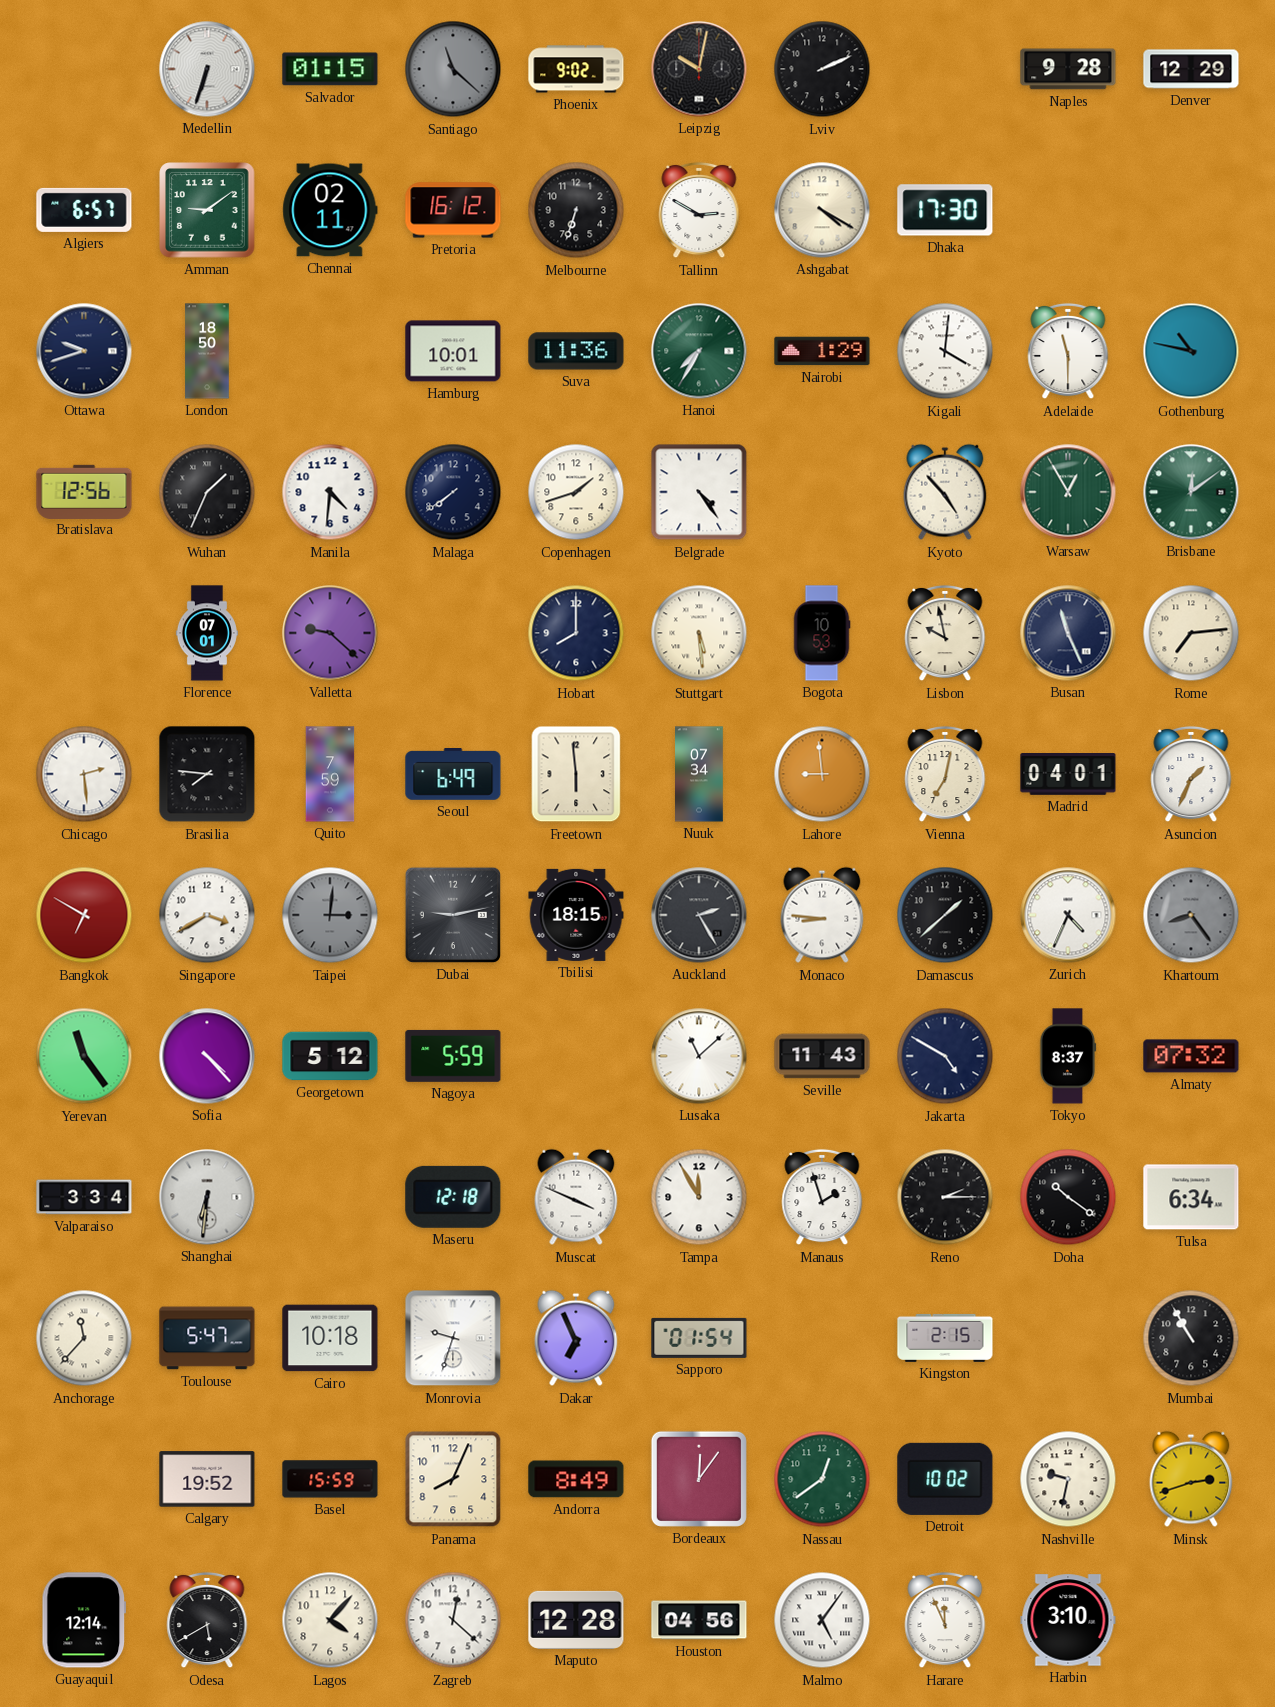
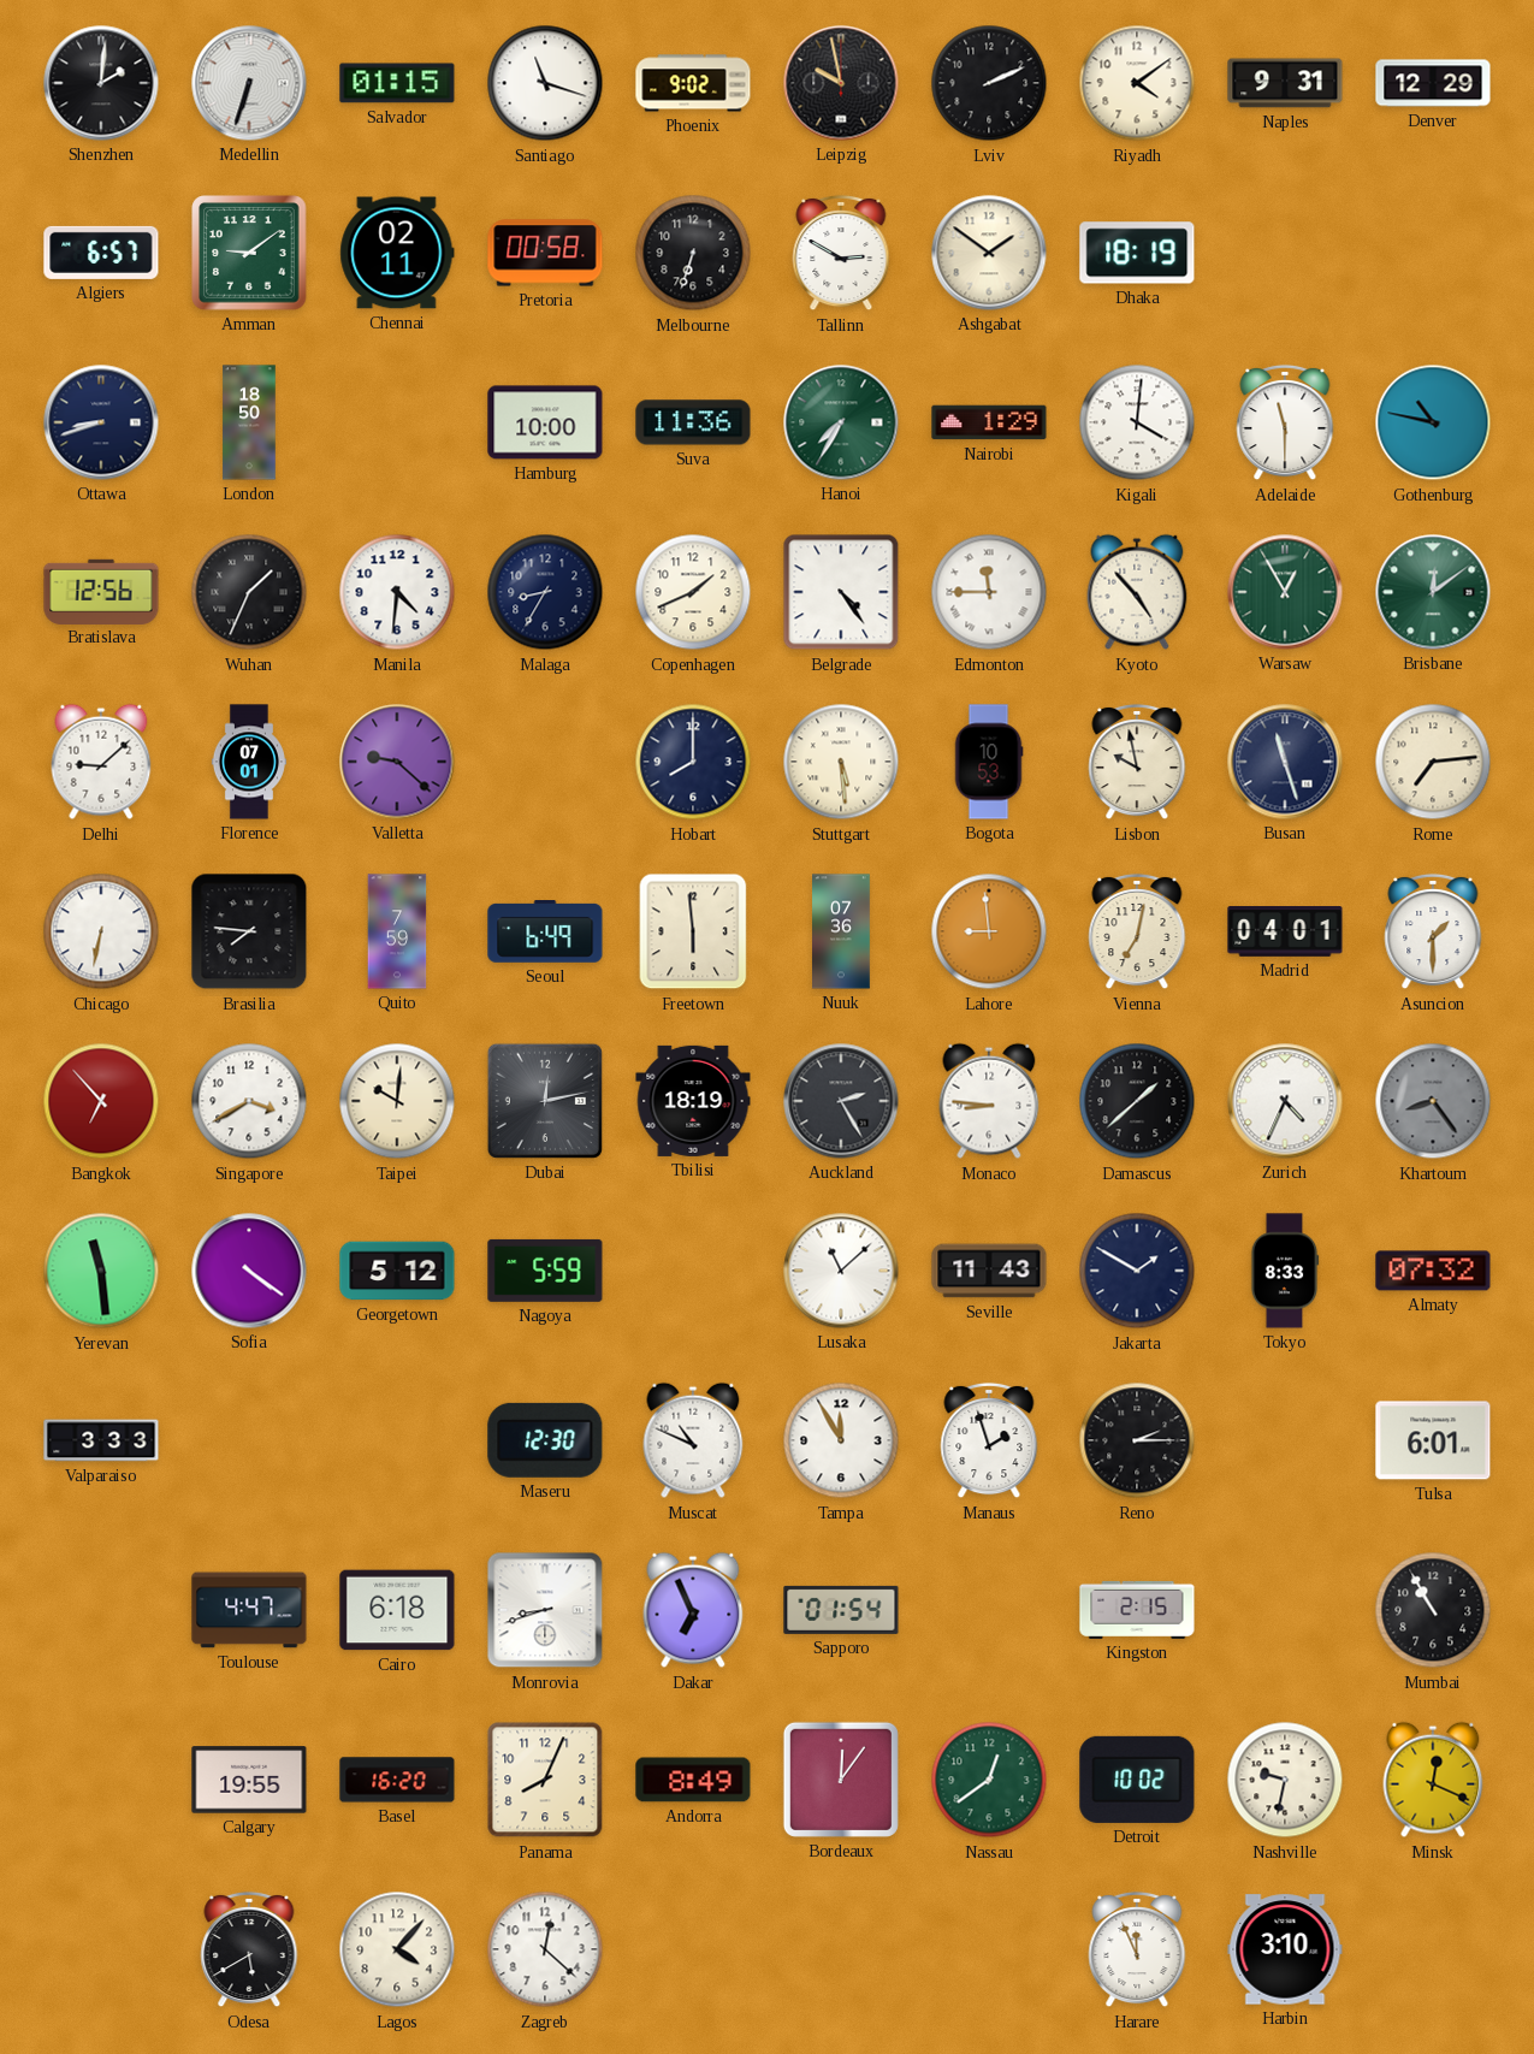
Shenzhen: none -> 2:01
Santiago: 11:22 -> 11:18
Santiago dial: grey -> white
Leipzig: 10:02 -> 9:58
Riyadh: none -> 4:09
Naples: 9:28 -> 9:31
Pretoria: 16:12 -> 00:58
Ashgabat: 4:20 -> 1:51
Dhaka: 17:30 -> 18:19
Ottawa: 9:42 -> 8:42
Hamburg: 10:01 -> 10:00
Malaga: 7:39 -> 8:35
Copenhagen: 1:42 -> 1:41
Edmonton: none -> 11:45
Delhi: none -> 9:08
Busan: 11:26 -> 11:27
Chicago: 2:29 -> 6:32
Nuuk: 07:34 -> 07:36
Asuncion: 1:34 -> 1:30
Bangkok: 6:50 -> 6:53
Taipei: 3:01 -> 10:01
Taipei dial: grey -> cream
Dubai: 9:13 -> 12:13
Tbilisi: 18:15 -> 18:19
Yerevan: 11:24 -> 11:29
Sofia: 4:23 -> 4:21
Jakarta: 4:50 -> 1:50
Tokyo: 8:37 -> 8:33
Valparaiso: 3:34 -> 3:33
Shanghai: 6:31 -> none
Maseru: 12:18 -> 12:30
Muscat: 3:49 -> 10:49
Doha: 10:21 -> none
Tulsa: 6:34 -> 6:01
Anchorage: 11:37 -> none
Toulouse: 5:47 -> 4:47
Cairo: 10:18 -> 6:18
Monrovia: 9:33 -> 8:42
Calgary: 19:52 -> 19:55
Basel: 15:59 -> 16:20
Minsk: 2:42 -> 12:19
Guayaquil: 12:14 -> none
Maputo: 12:28 -> none
Houston: 04:56 -> none
Malmo: 5:06 -> none
